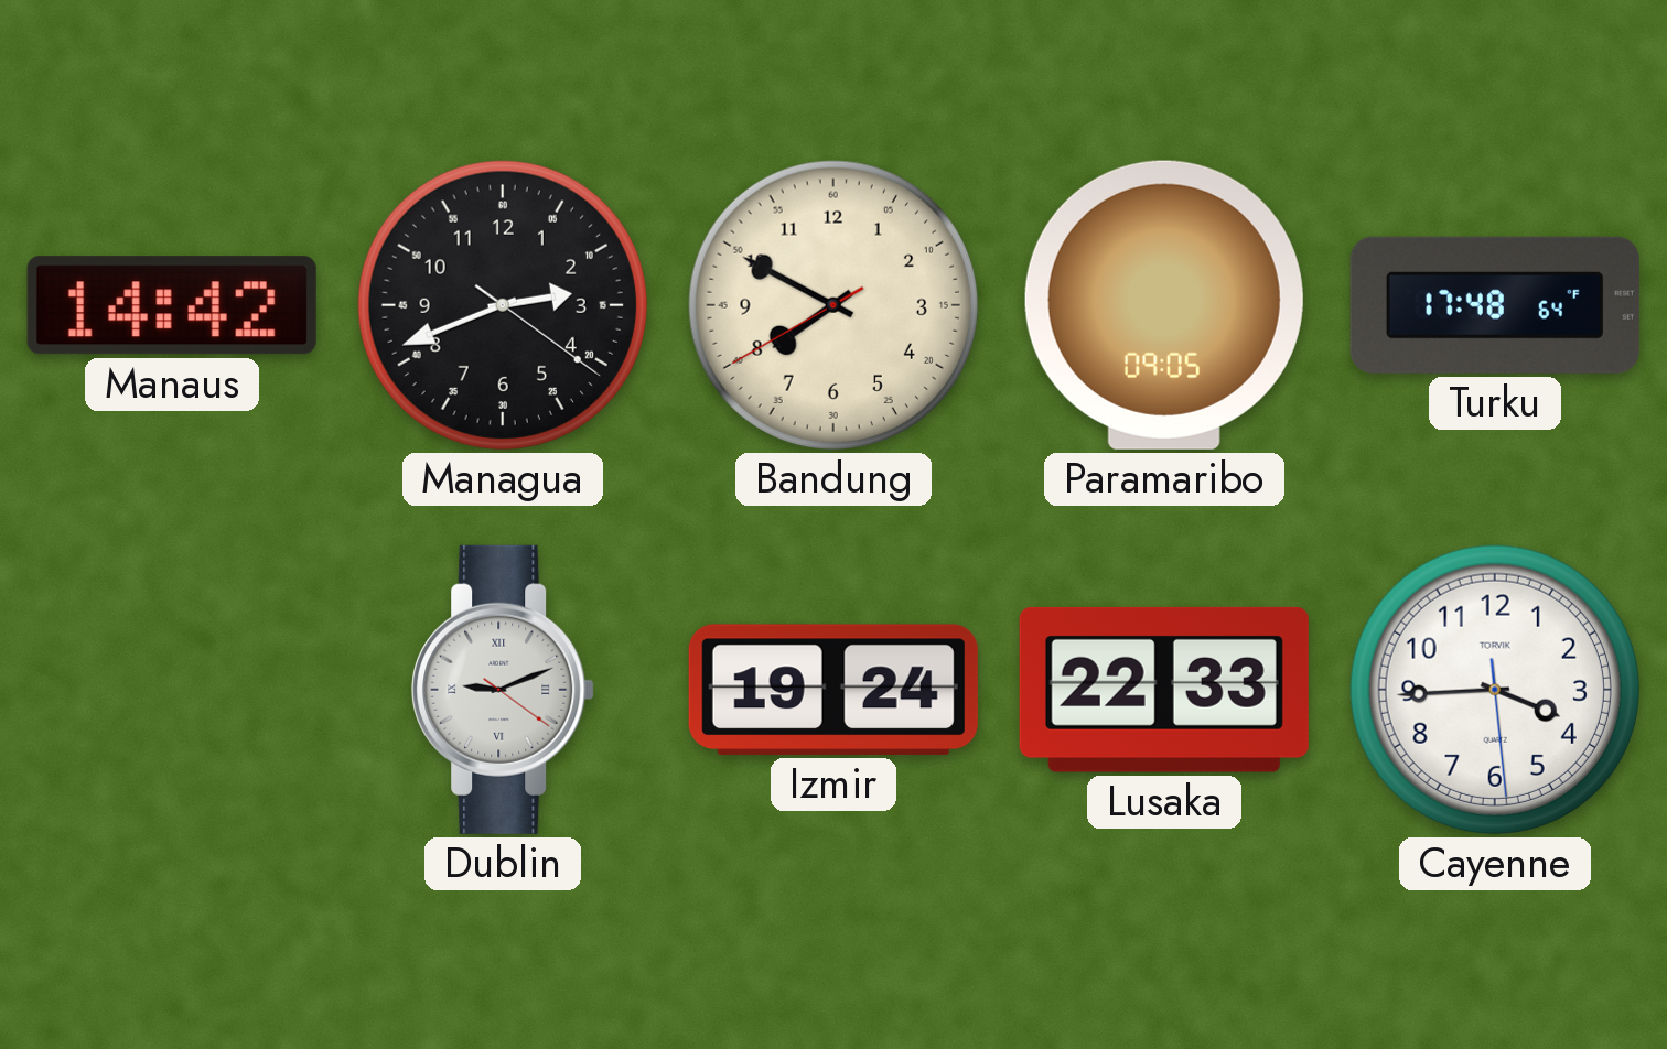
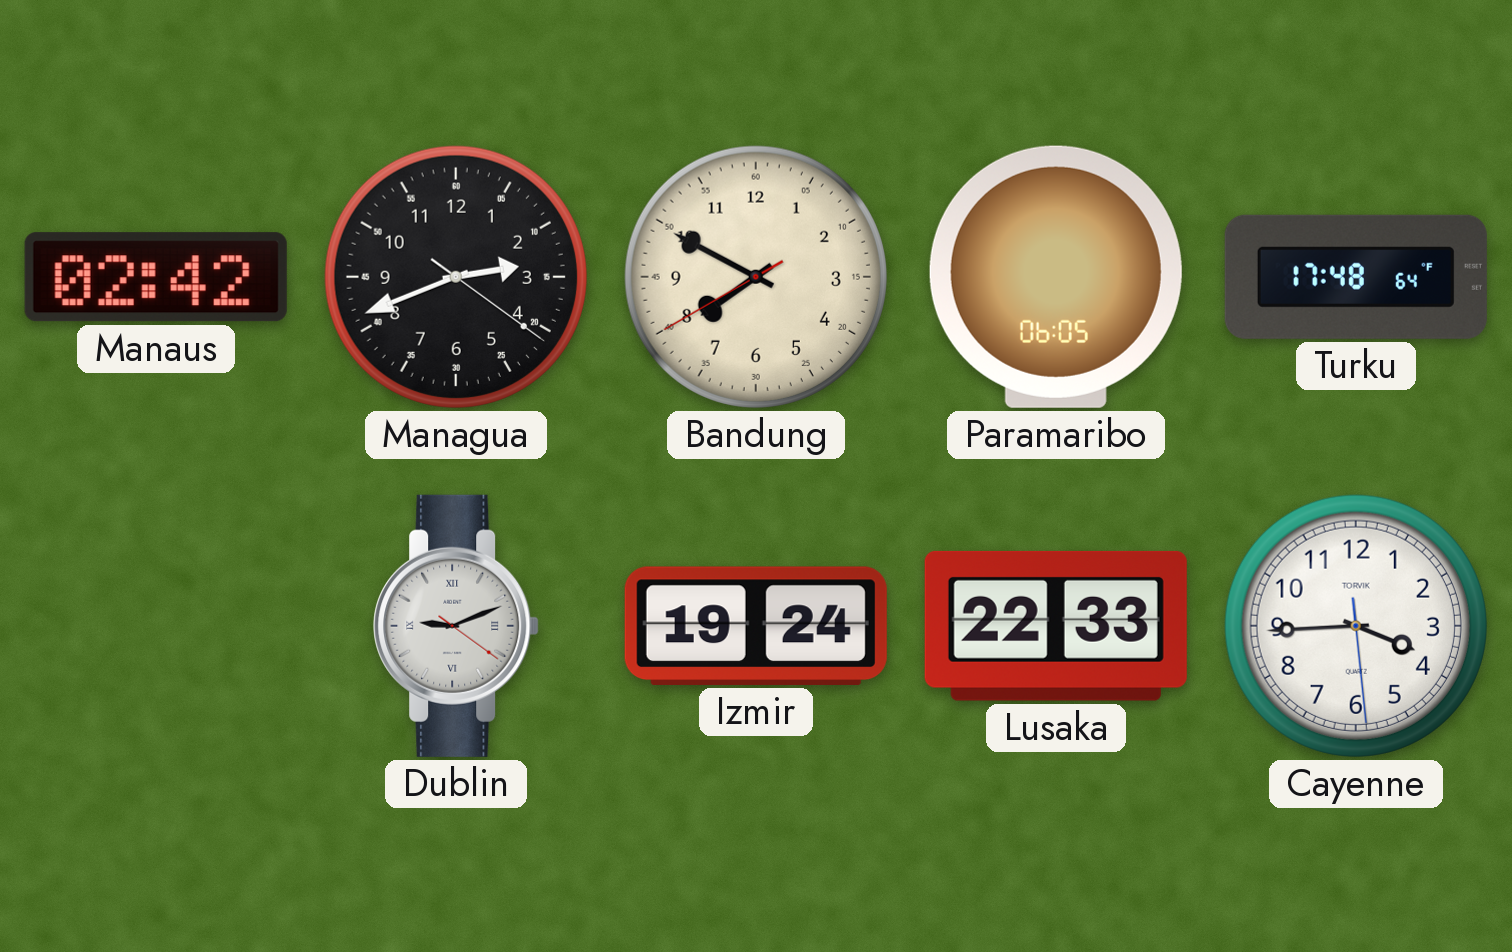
Manaus: 14:42 -> 02:42
Paramaribo: 09:05 -> 06:05
